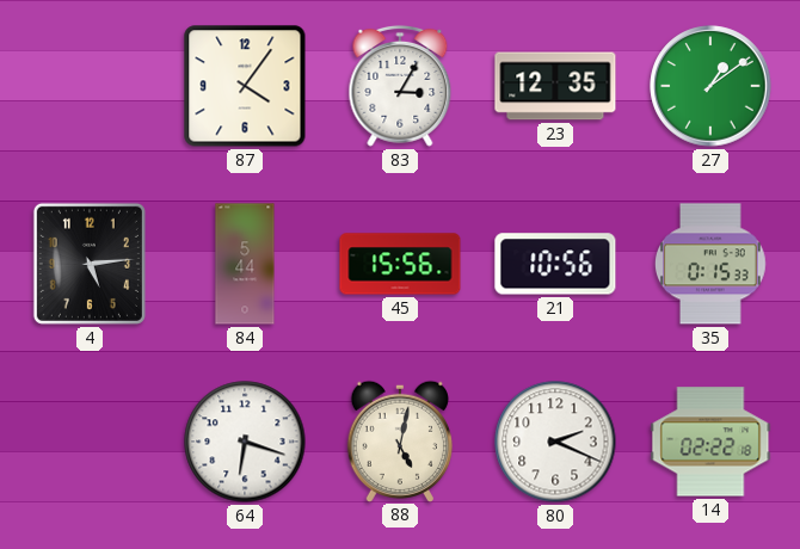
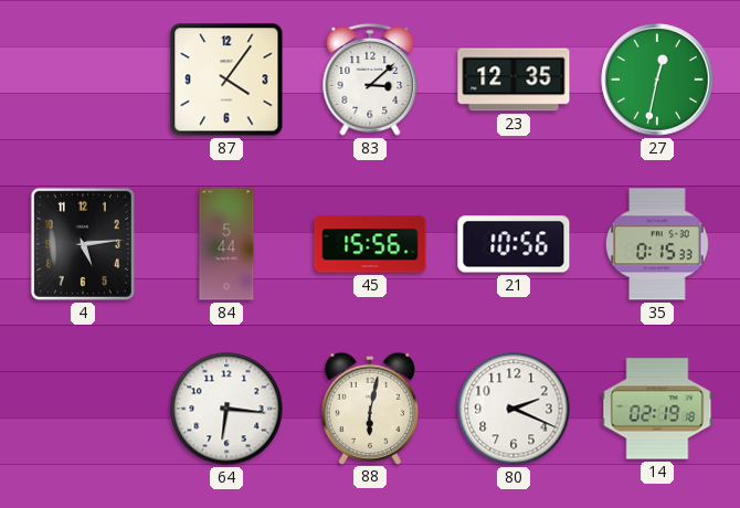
83: 3:05 -> 3:08
27: 1:09 -> 12:32
64: 6:18 -> 6:16
88: 5:02 -> 6:02
14: 02:22 -> 02:19
